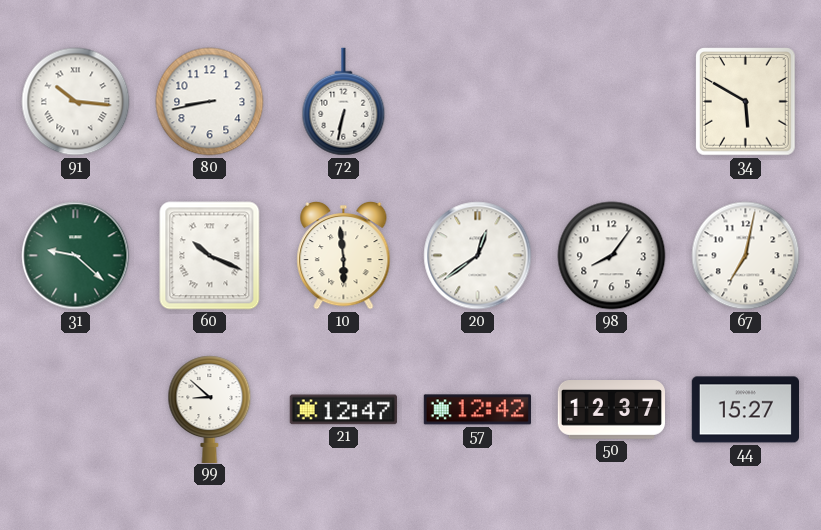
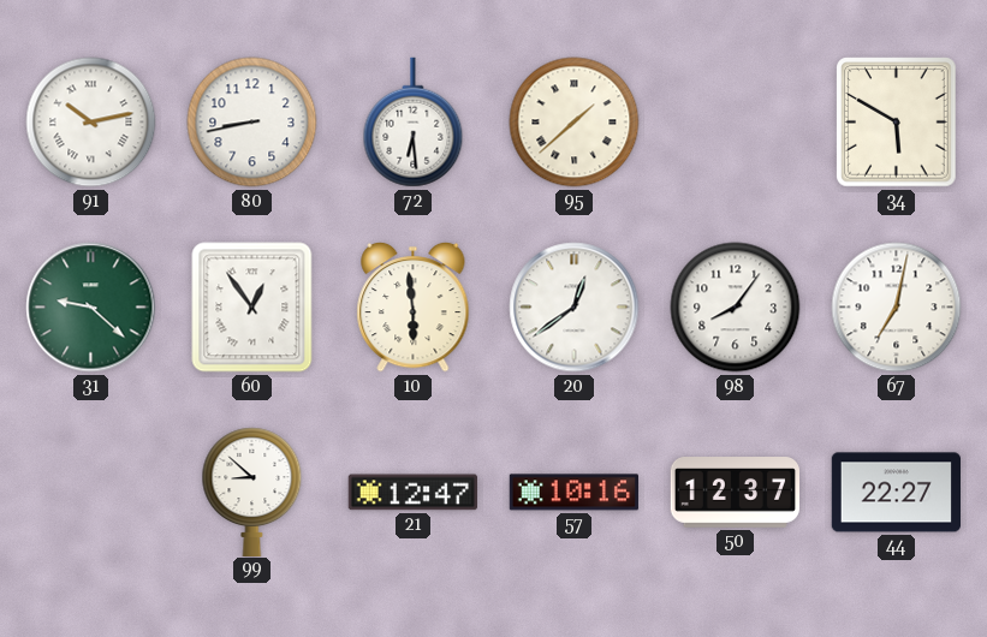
91: 10:16 -> 10:13
72: 6:32 -> 6:29
95: none -> 1:38
60: 10:19 -> 12:54
57: 12:42 -> 10:16
44: 15:27 -> 22:27
